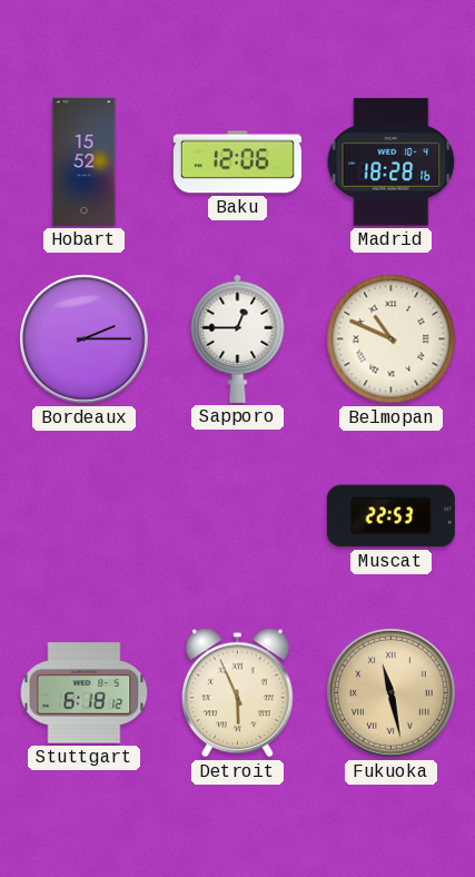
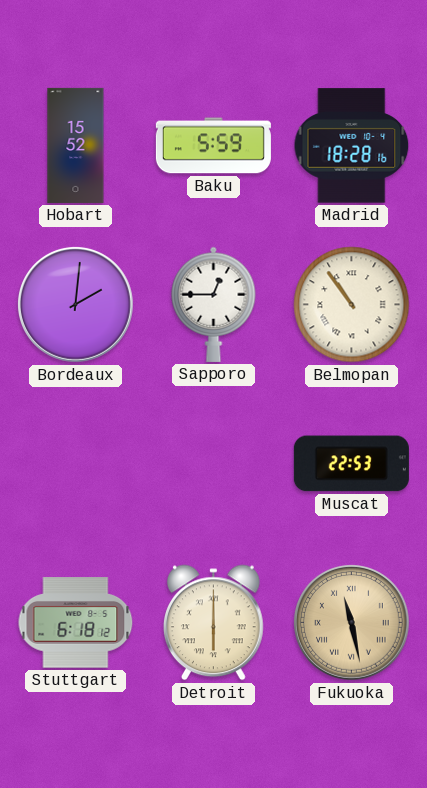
Baku: 12:06 -> 5:59
Bordeaux: 2:15 -> 2:01
Belmopan: 10:49 -> 10:54
Detroit: 5:56 -> 6:00
